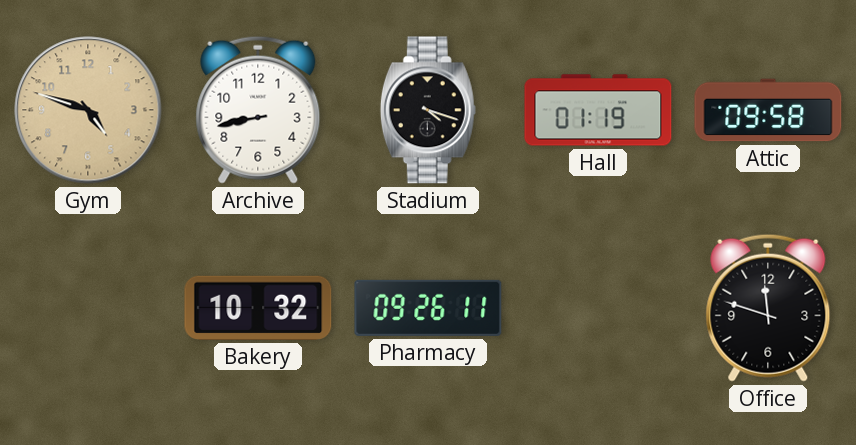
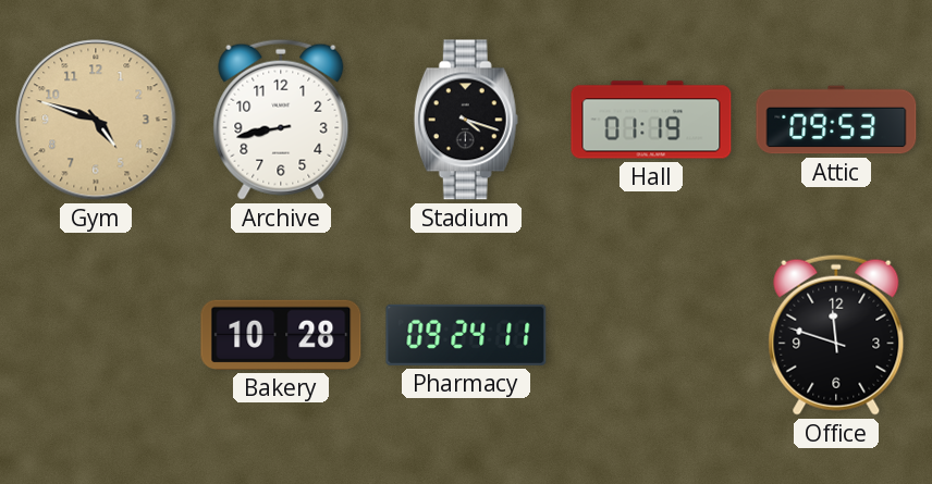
Attic: 09:58 -> 09:53
Bakery: 10:32 -> 10:28
Pharmacy: 09:26 -> 09:24
